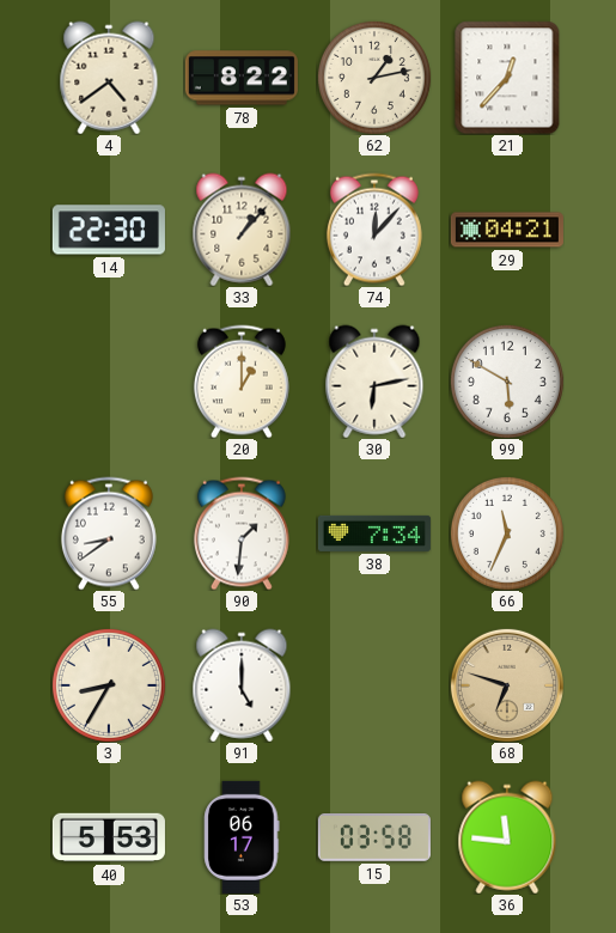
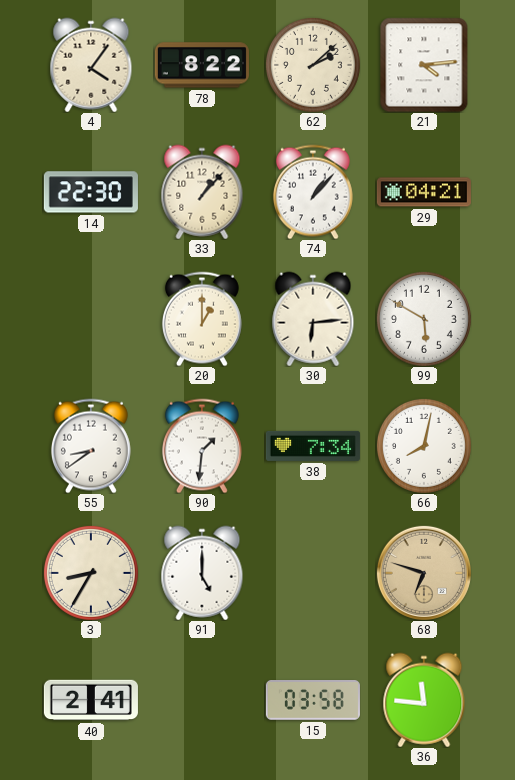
4: 4:39 -> 4:06
62: 1:13 -> 2:08
21: 12:37 -> 4:14
74: 12:07 -> 1:07
30: 6:13 -> 6:14
66: 11:34 -> 8:02
40: 5:53 -> 2:41
53: 06:17 -> none
